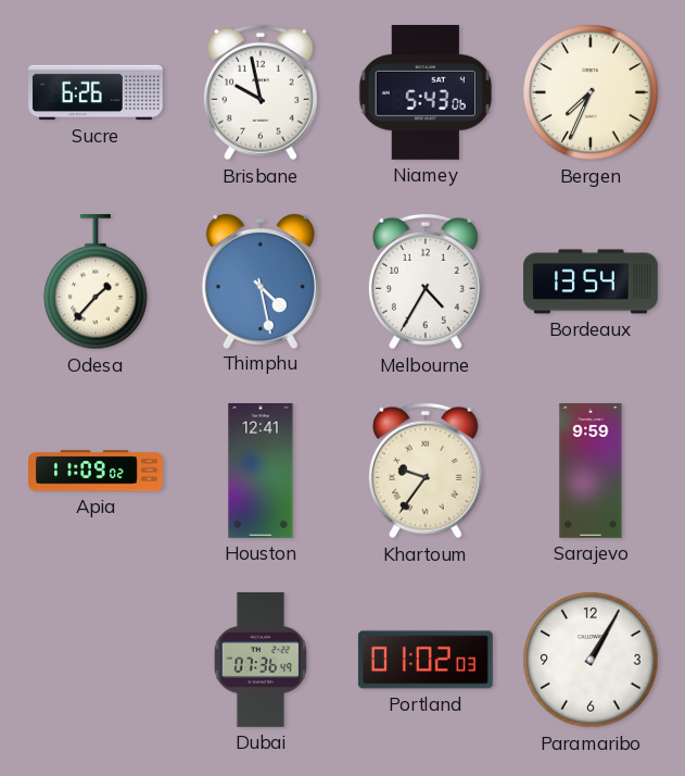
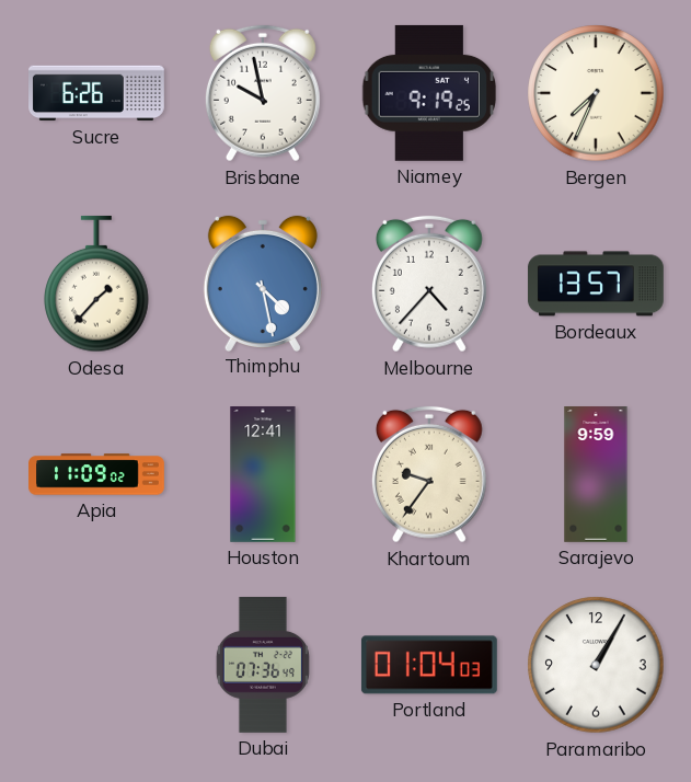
Niamey: 5:43 -> 9:19
Melbourne: 4:35 -> 4:37
Bordeaux: 13:54 -> 13:57
Portland: 01:02 -> 01:04
